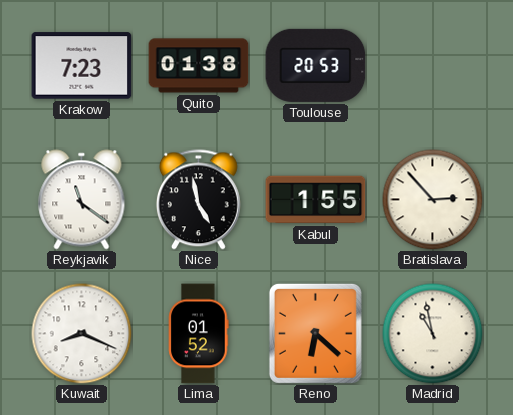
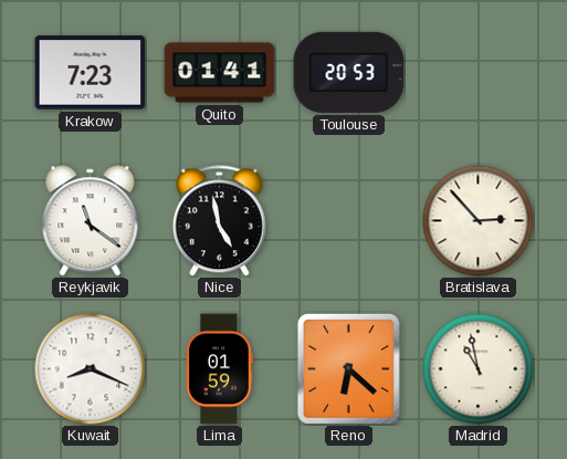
Quito: 01:38 -> 01:41
Kabul: 1:55 -> none
Lima: 01:52 -> 01:59
